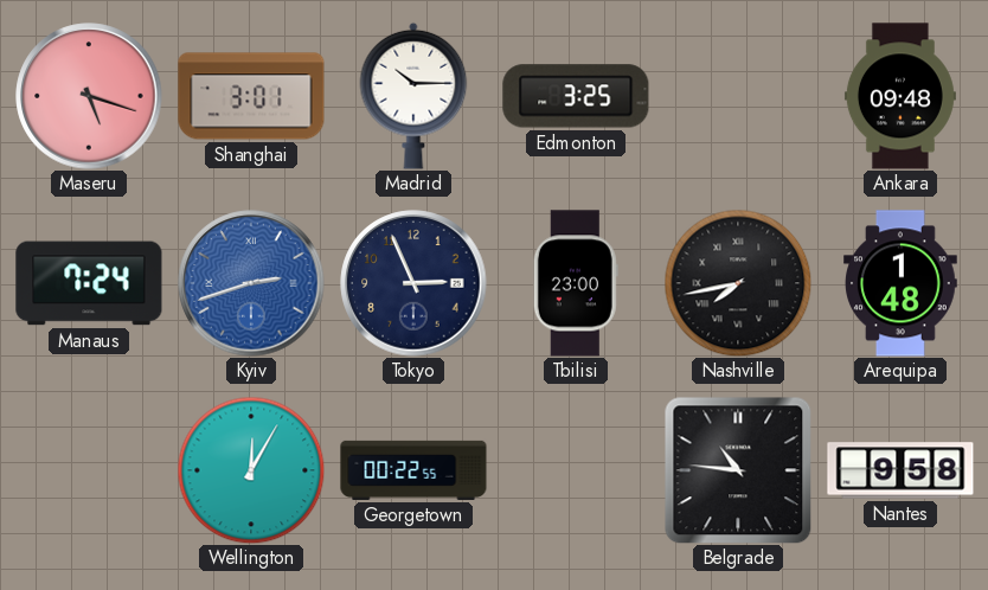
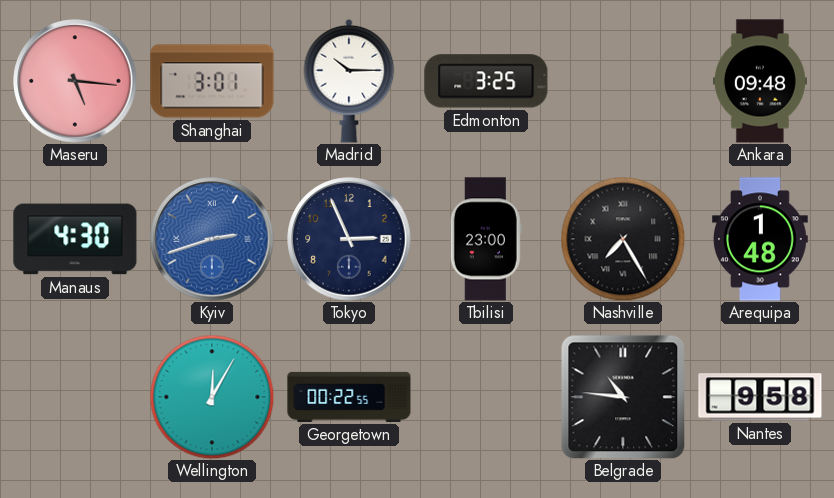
Maseru: 5:18 -> 5:16
Manaus: 7:24 -> 4:30
Nashville: 7:43 -> 7:25
